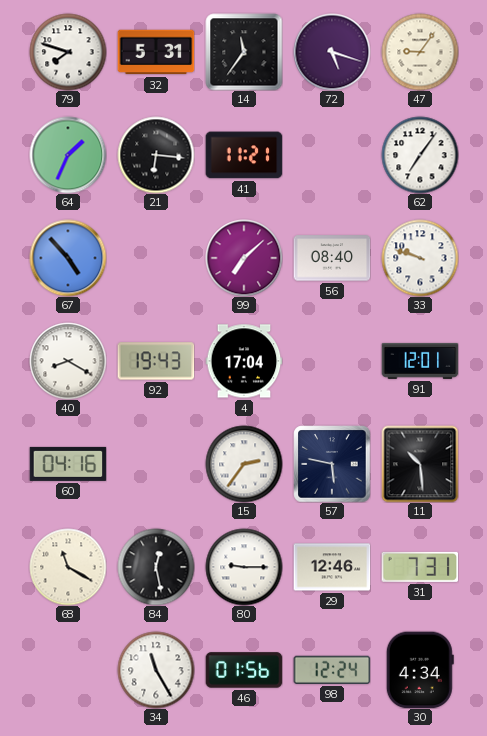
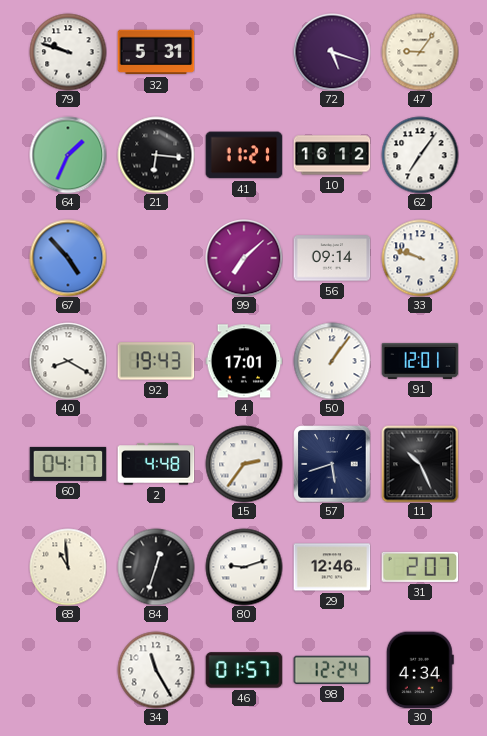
79: 7:48 -> 9:48
14: 11:36 -> none
10: none -> 16:12
56: 08:40 -> 09:14
4: 17:04 -> 17:01
50: none -> 1:06
60: 04:16 -> 04:17
2: none -> 4:48
57: 5:47 -> 5:42
11: 10:29 -> 10:26
68: 11:20 -> 10:59
84: 12:28 -> 12:33
80: 9:15 -> 9:12
31: 7:31 -> 2:07
46: 01:56 -> 01:57
